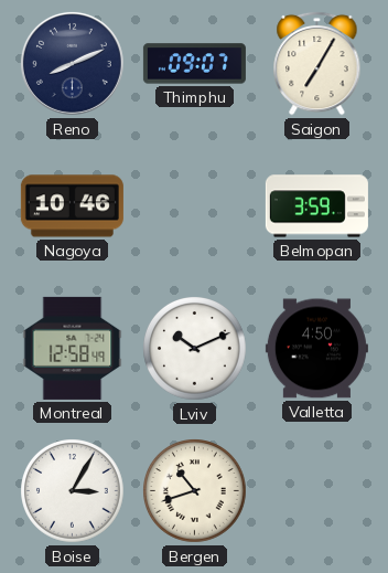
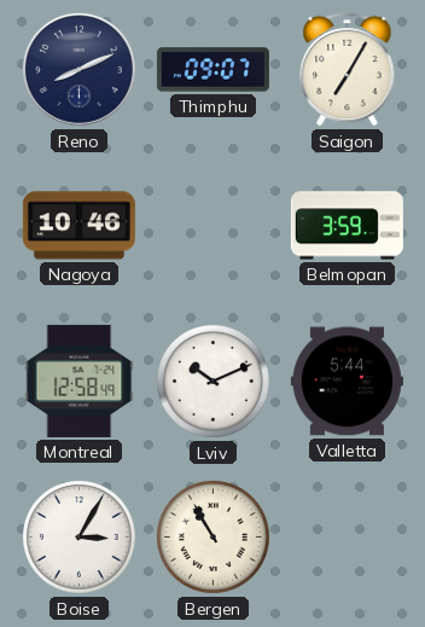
Valletta: 4:50 -> 5:44
Bergen: 10:42 -> 10:55
